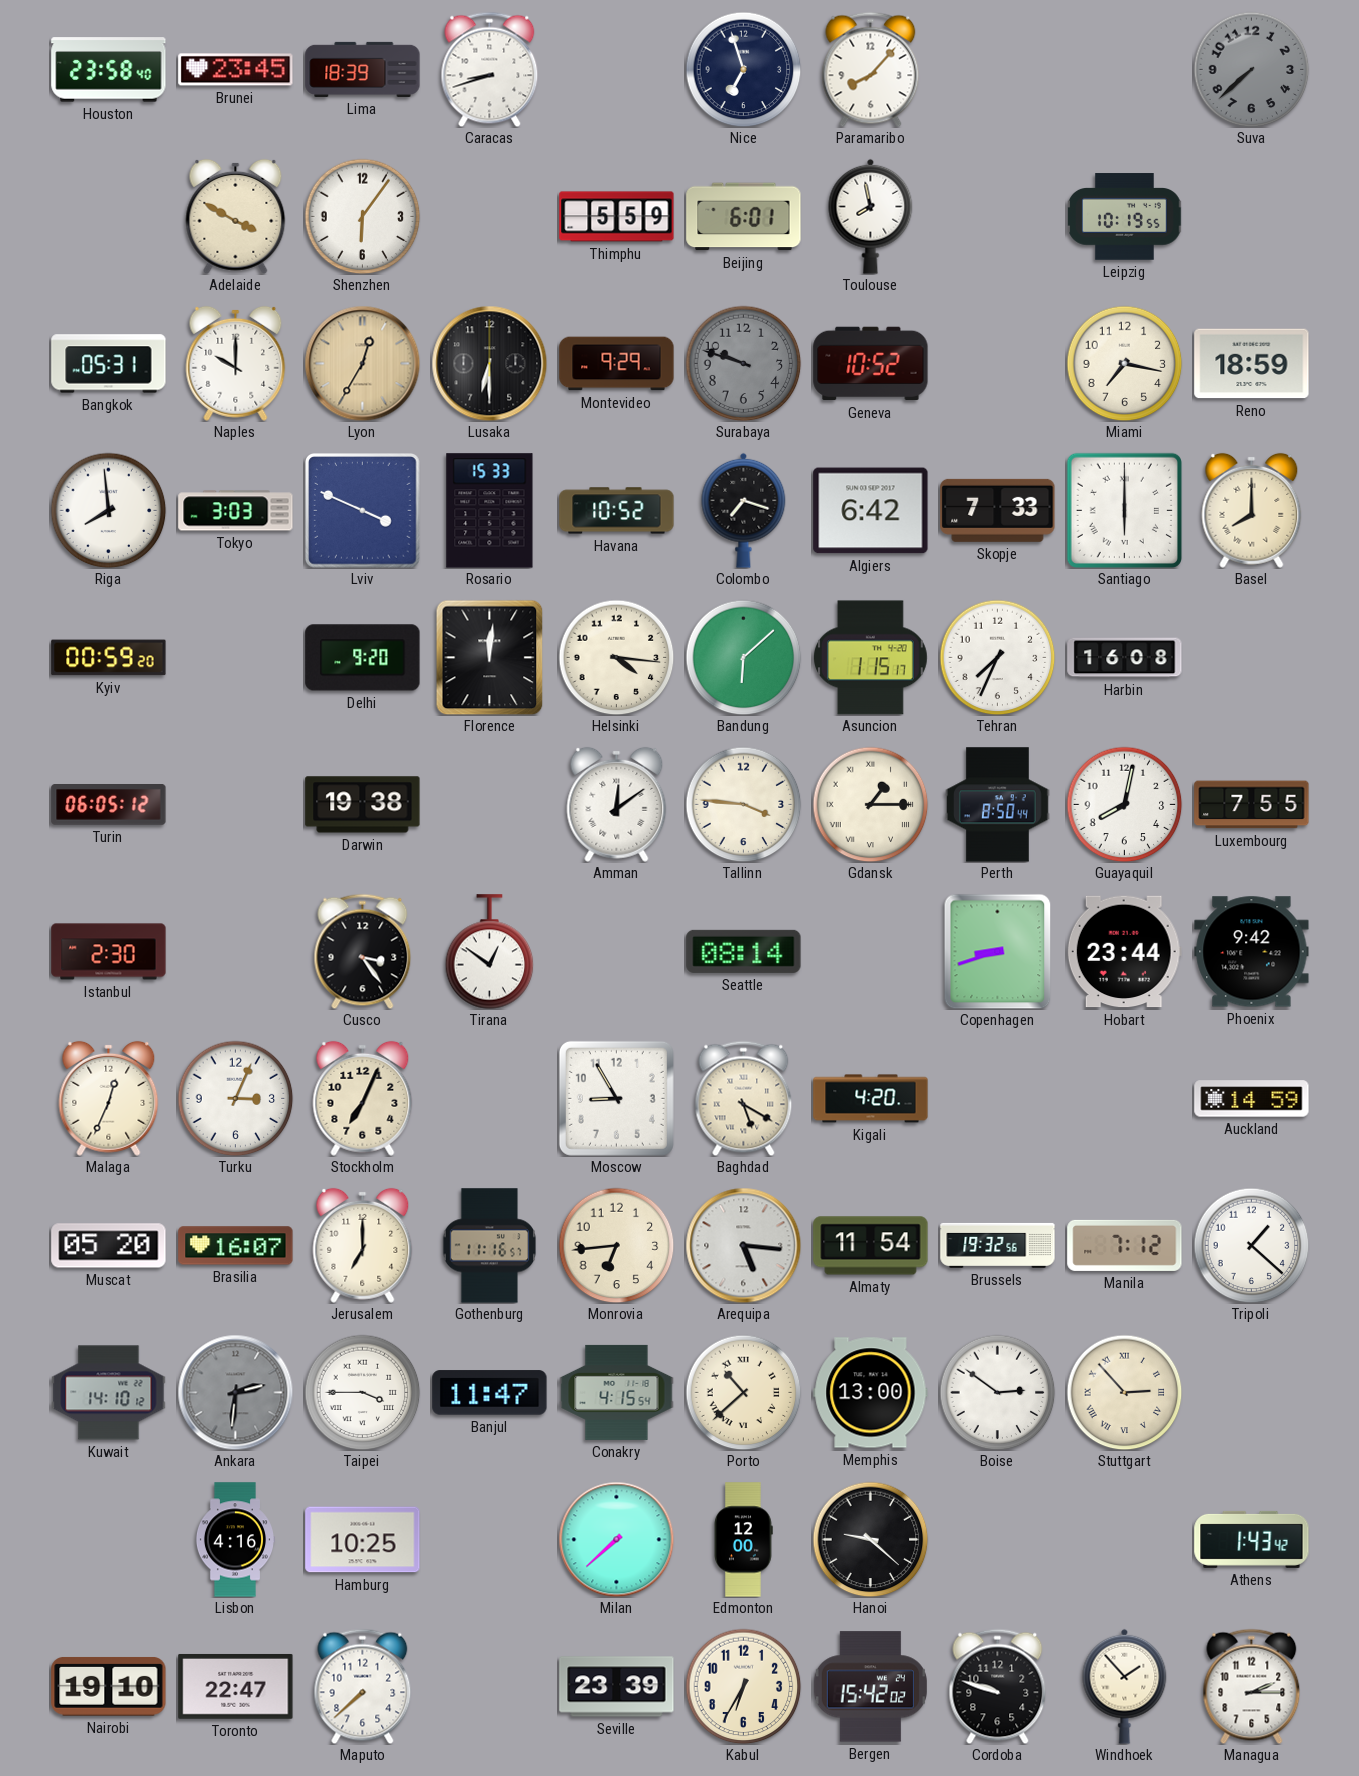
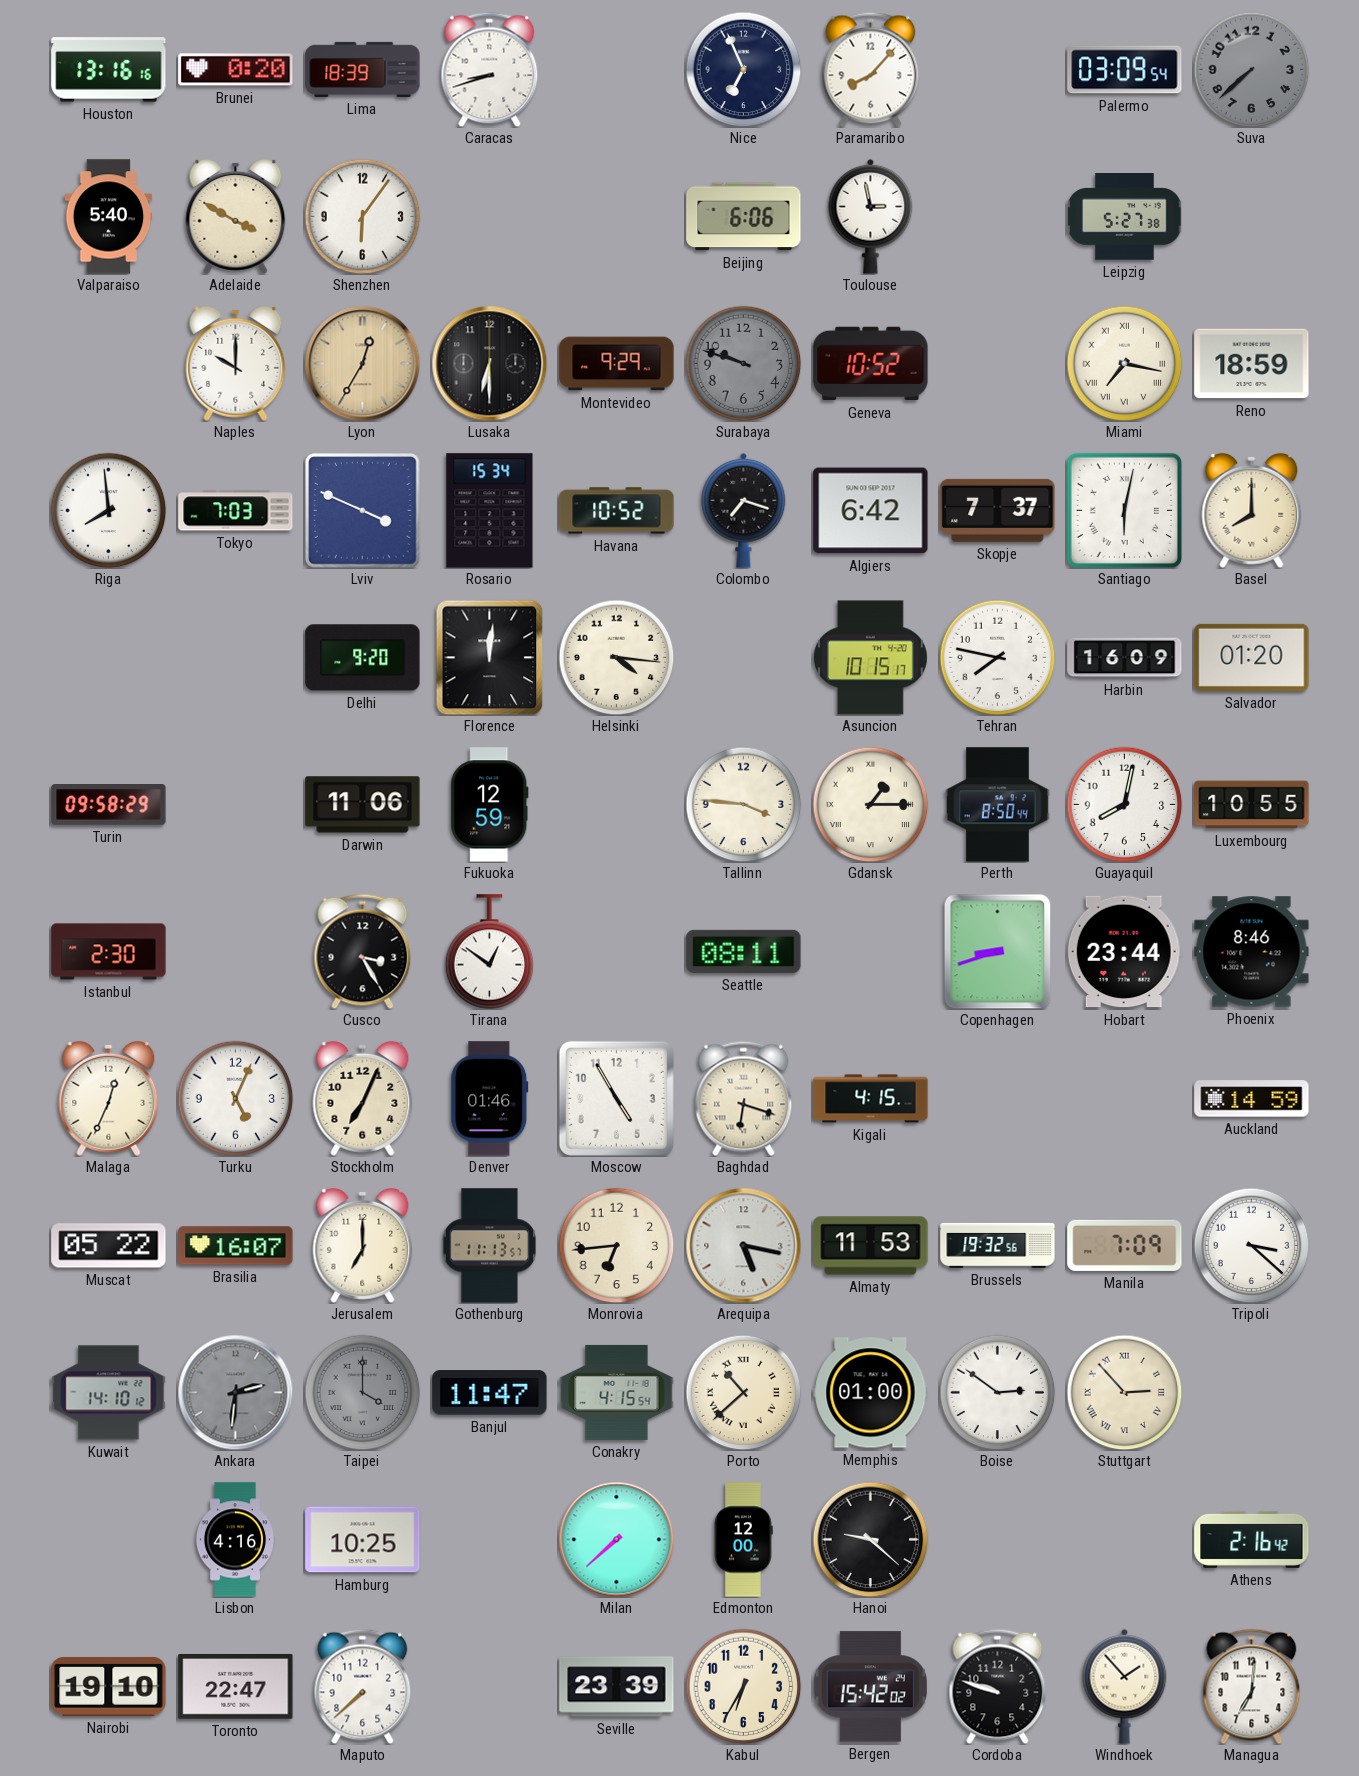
Houston: 23:58 -> 13:16
Brunei: 23:45 -> 0:20
Nice: 6:57 -> 6:56
Palermo: none -> 03:09
Valparaiso: none -> 5:40
Thimphu: 5:59 -> none
Beijing: 6:01 -> 6:06
Toulouse: 7:58 -> 2:58
Leipzig: 10:19 -> 5:27
Bangkok: 05:31 -> none
Miami numerals: Arabic -> Roman
Tokyo: 3:03 -> 7:03
Rosario: 15:33 -> 15:34
Skopje: 7:33 -> 7:37
Santiago: 6:00 -> 6:02
Kyiv: 00:59 -> none
Bandung: 6:08 -> none
Asuncion: 1:15 -> 10:15
Tehran: 7:34 -> 7:47
Harbin: 16:08 -> 16:09
Salvador: none -> 01:20
Turin: 06:05 -> 09:58
Darwin: 19:38 -> 11:06
Fukuoka: none -> 12:59
Amman: 12:09 -> none
Luxembourg: 7:55 -> 10:55
Cusco: 3:24 -> 3:25
Seattle: 08:14 -> 08:11
Phoenix: 9:42 -> 8:46
Turku: 3:04 -> 5:04
Denver: none -> 01:46
Moscow: 8:55 -> 4:55
Baghdad: 5:20 -> 6:18
Kigali: 4:20 -> 4:15
Muscat: 05:20 -> 05:22
Gothenburg: 11:16 -> 11:13
Arequipa: 5:16 -> 5:17
Almaty: 11:54 -> 11:53
Manila: 7:12 -> 7:09
Tripoli: 1:22 -> 3:22
Taipei: 3:45 -> 4:00
Taipei dial: white -> grey
Memphis: 13:00 -> 01:00
Athens: 1:43 -> 2:16
Managua: 2:15 -> 7:01
